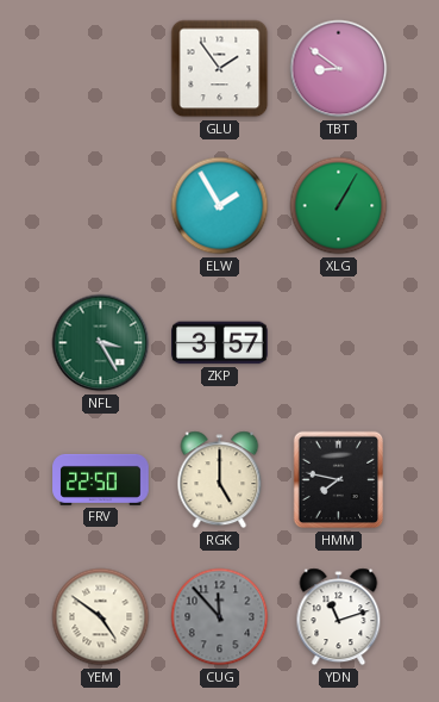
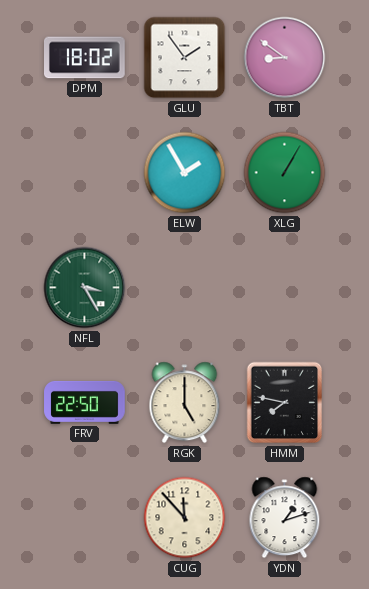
DPM: none -> 18:02
ZKP: 3:57 -> none
YEM: 4:51 -> none
CUG dial: grey -> cream
YDN: 11:12 -> 1:12
